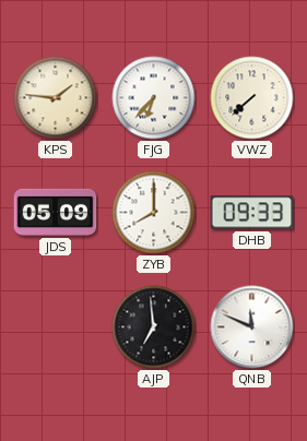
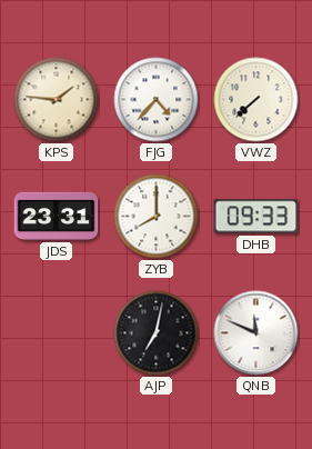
FJG: 6:37 -> 4:37
JDS: 05:09 -> 23:31
AJP: 6:59 -> 7:02
